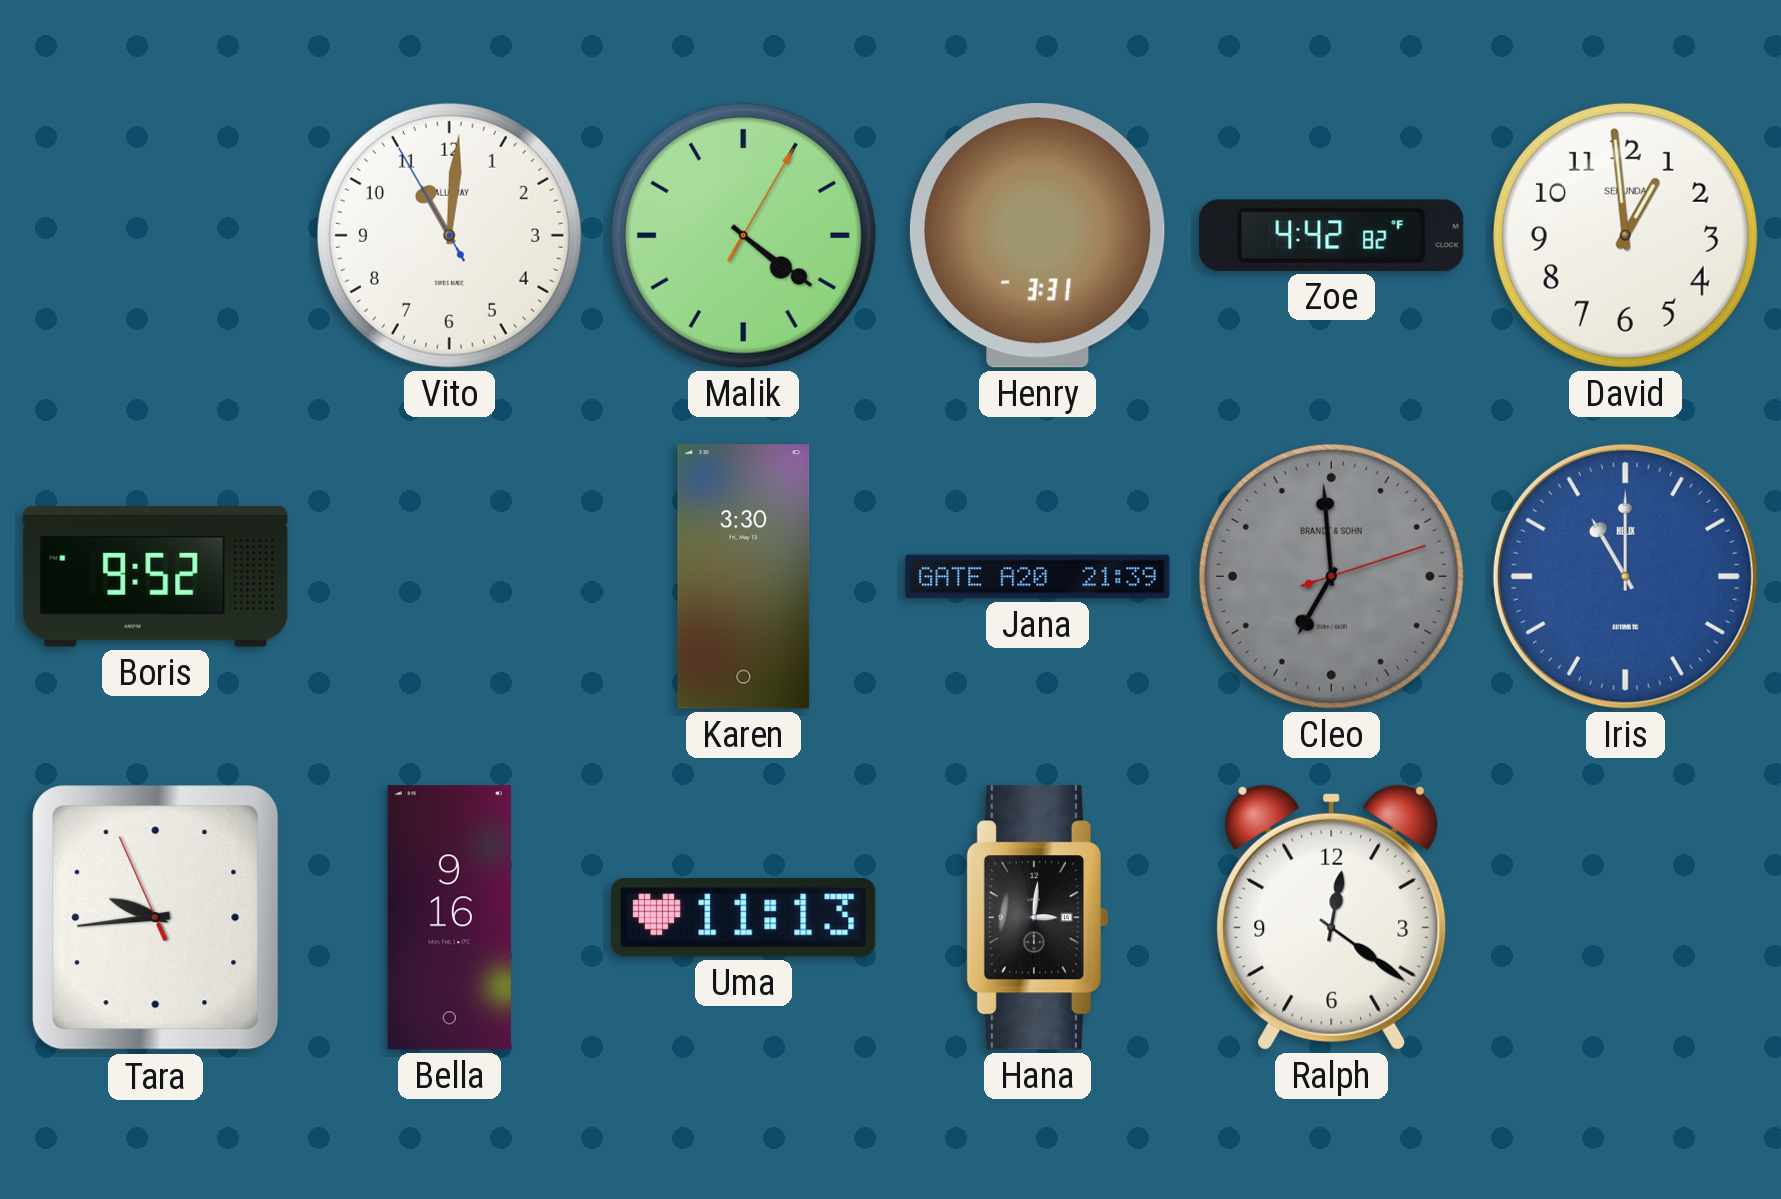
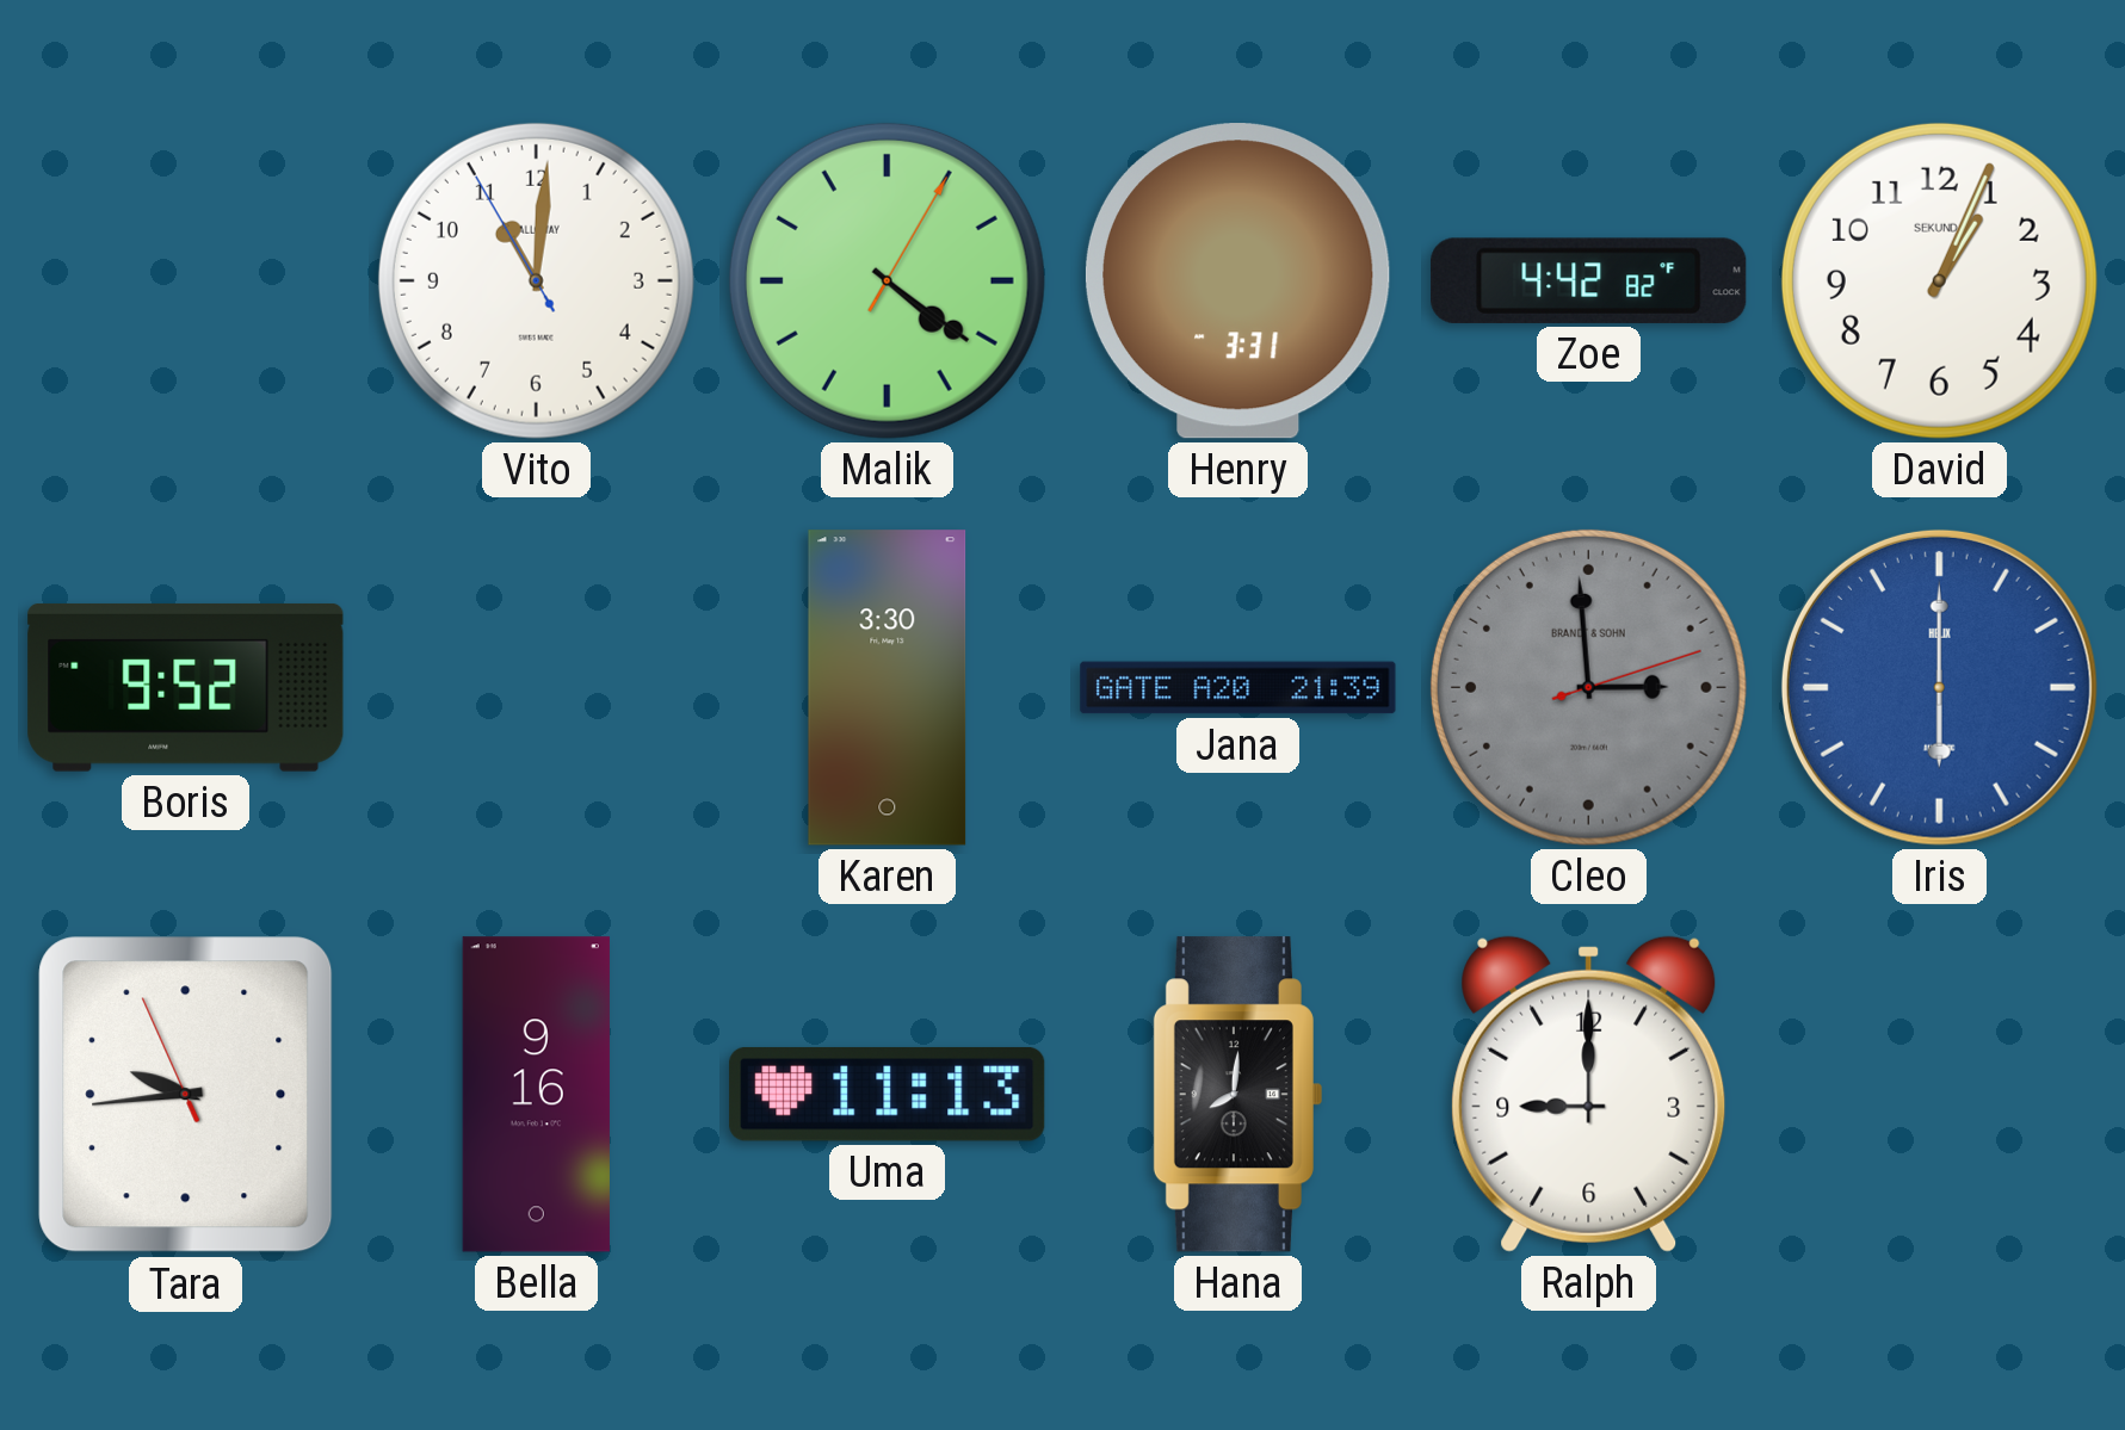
David: 12:59 -> 1:04
Cleo: 6:59 -> 2:59
Iris: 11:00 -> 6:00
Hana: 3:01 -> 8:01
Ralph: 12:21 -> 9:00
